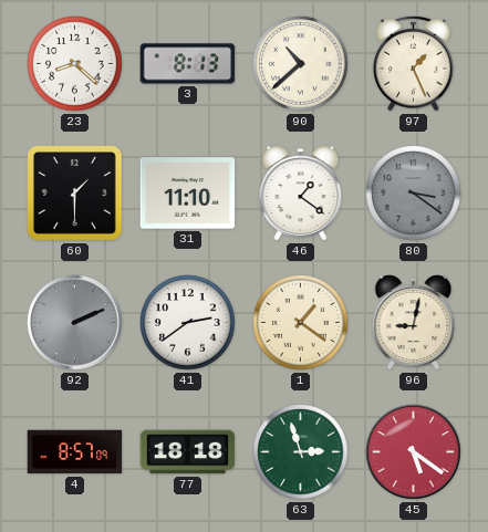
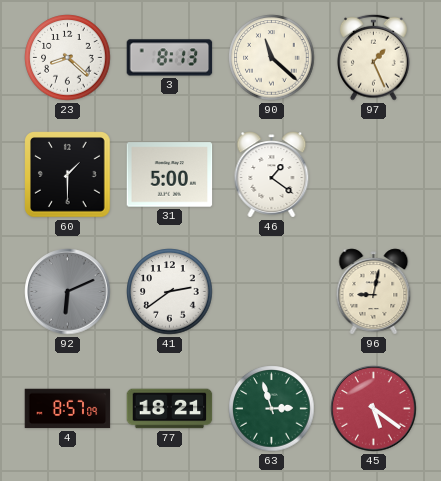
90: 10:38 -> 11:22
31: 11:10 -> 5:00
80: 3:21 -> none
92: 2:11 -> 6:11
1: 1:21 -> none
77: 18:18 -> 18:21
